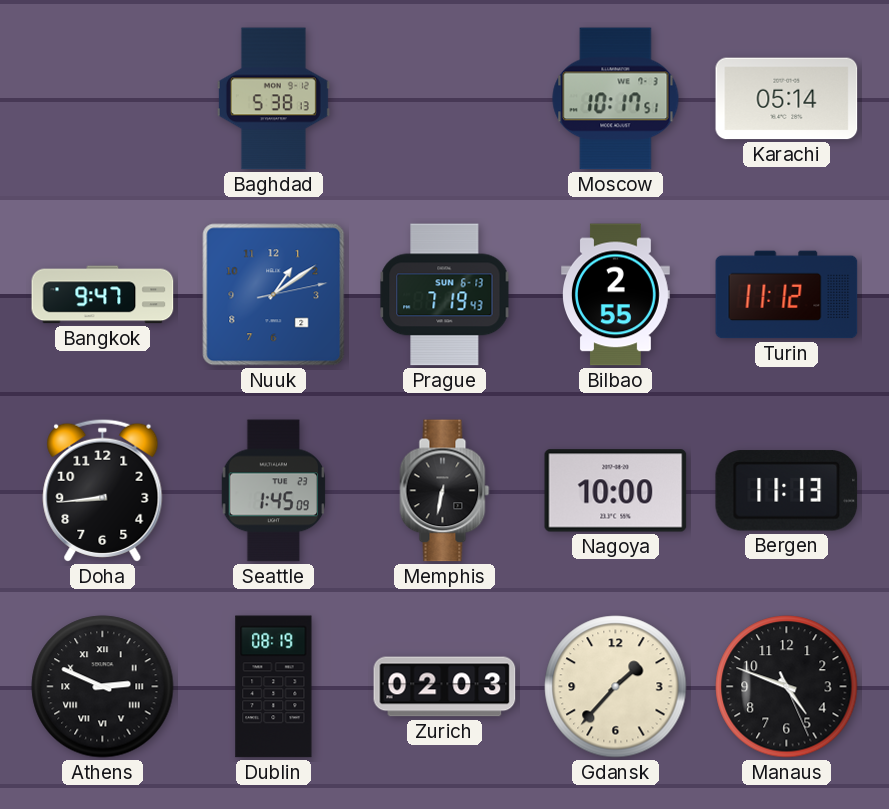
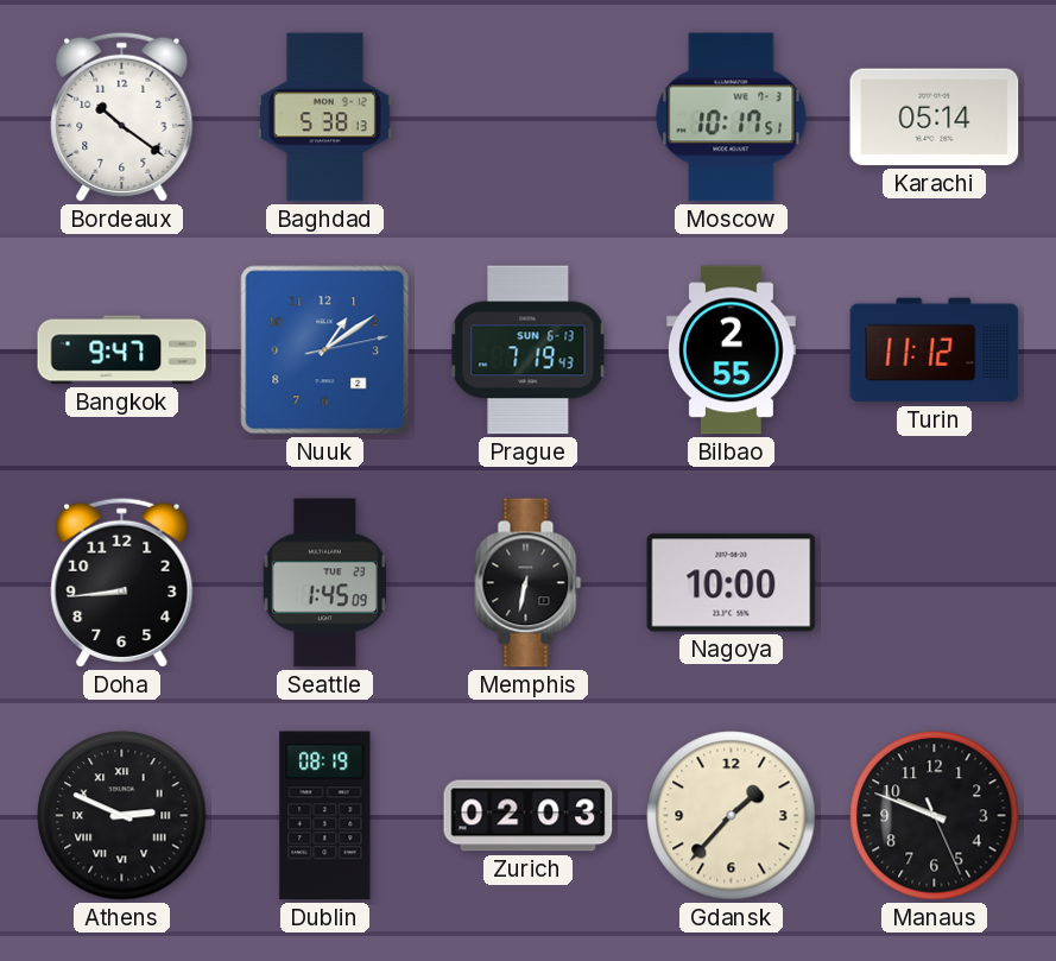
Bordeaux: none -> 10:21
Bergen: 11:13 -> none
Manaus: 4:48 -> 9:48
